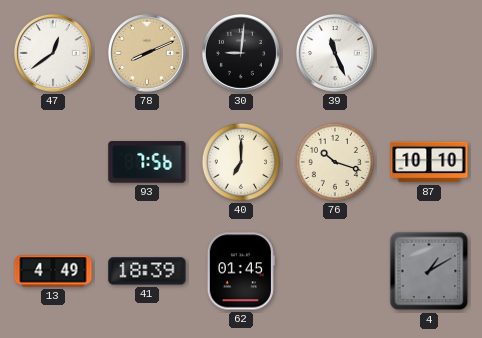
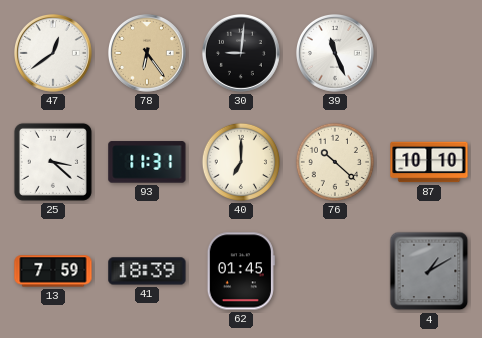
78: 8:11 -> 6:24
25: none -> 3:22
93: 7:56 -> 11:31
76: 10:18 -> 10:22
13: 4:49 -> 7:59
